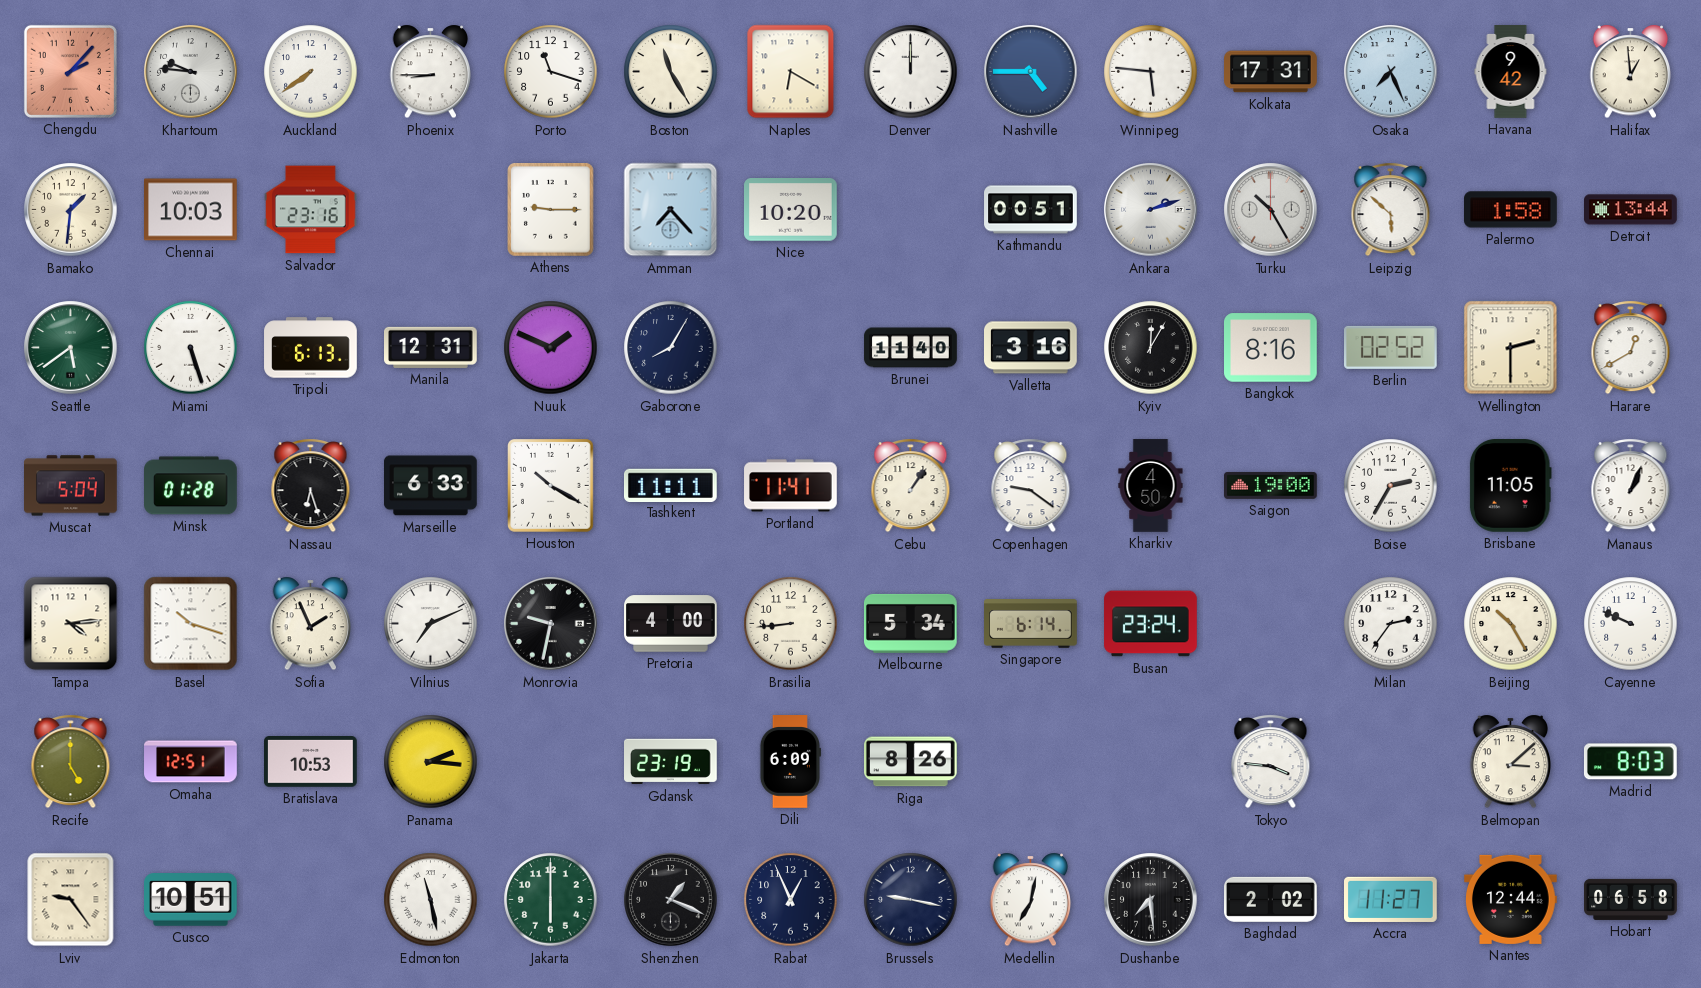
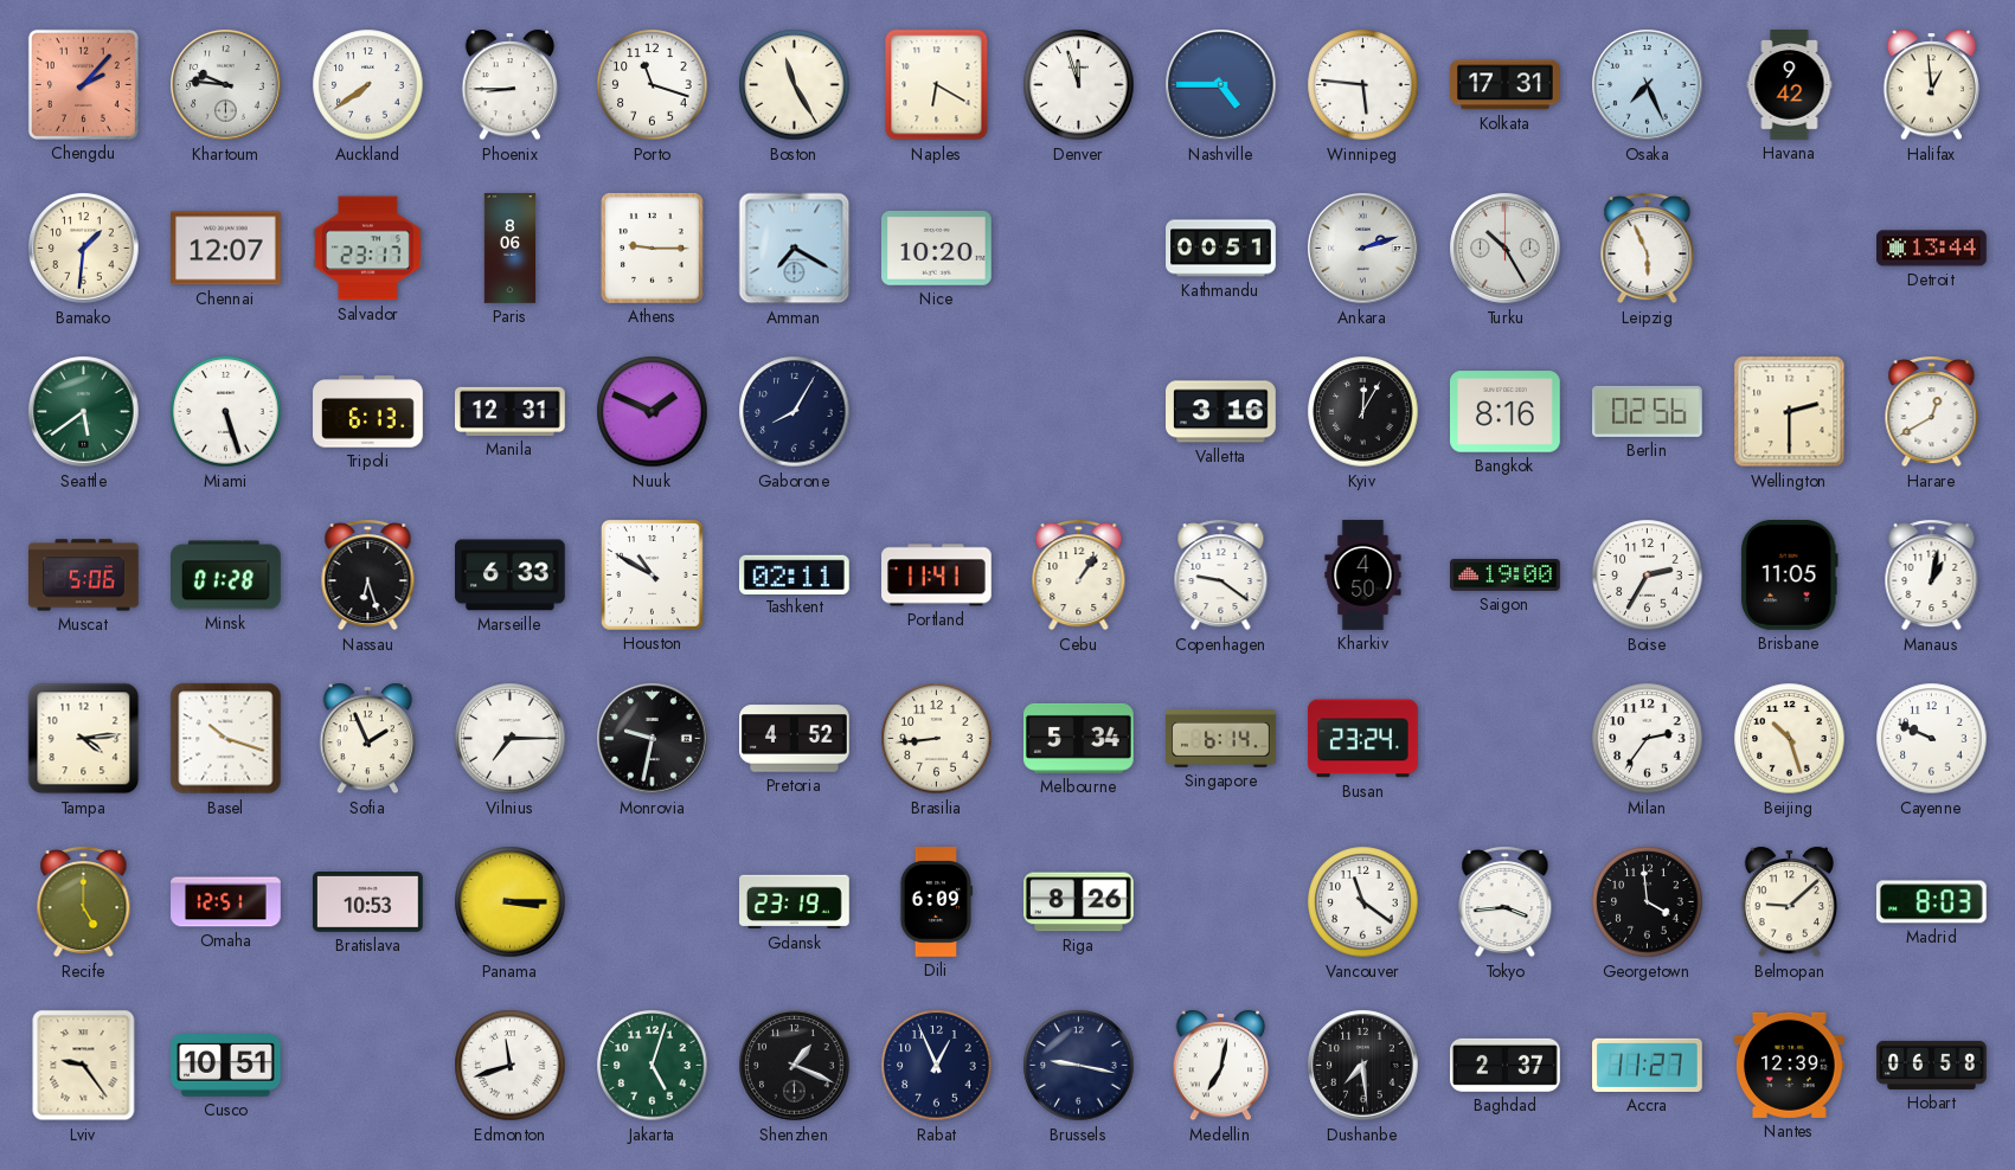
Denver: 12:00 -> 11:57
Chennai: 10:03 -> 12:07
Salvador: 23:16 -> 23:17
Paris: none -> 8:06
Amman: 7:23 -> 7:20
Leipzig: 5:52 -> 5:56
Palermo: 1:58 -> none
Brunei: 11:40 -> none
Berlin: 02:52 -> 02:56
Muscat: 5:04 -> 5:06
Houston: 10:20 -> 10:50
Tashkent: 11:11 -> 02:11
Manaus: 1:04 -> 1:02
Vilnius: 7:11 -> 7:15
Pretoria: 4:00 -> 4:52
Beijing: 10:25 -> 10:27
Panama: 2:16 -> 3:15
Vancouver: none -> 11:21
Tokyo: 3:46 -> 3:44
Georgetown: none -> 3:59
Belmopan: 3:08 -> 9:08
Edmonton: 11:28 -> 11:42
Jakarta: 6:00 -> 5:03
Baghdad: 2:02 -> 2:37
Nantes: 12:44 -> 12:39
